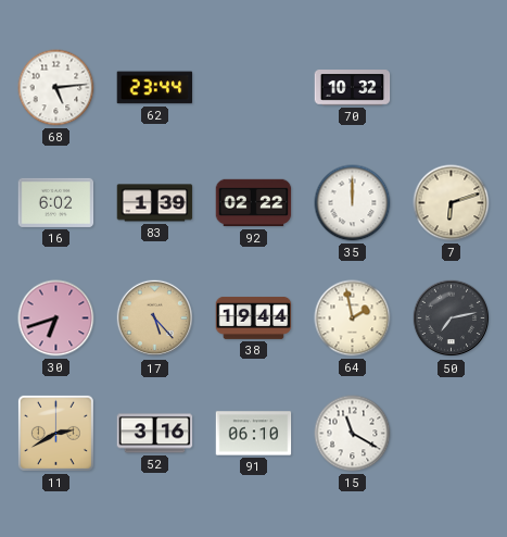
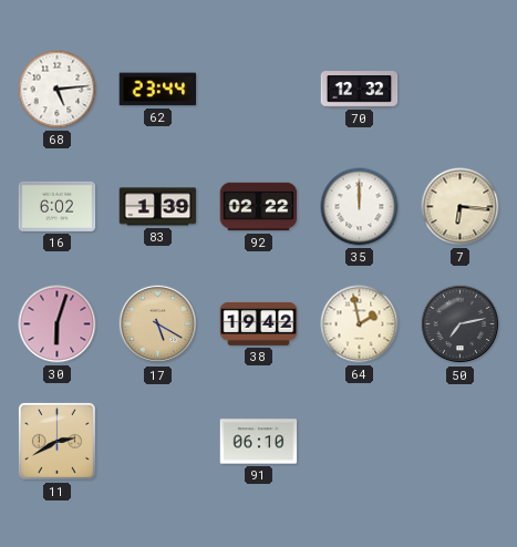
70: 10:32 -> 12:32
7: 6:12 -> 6:16
30: 6:42 -> 6:03
17: 5:23 -> 5:20
38: 19:44 -> 19:42
52: 3:16 -> none
15: 11:20 -> none
